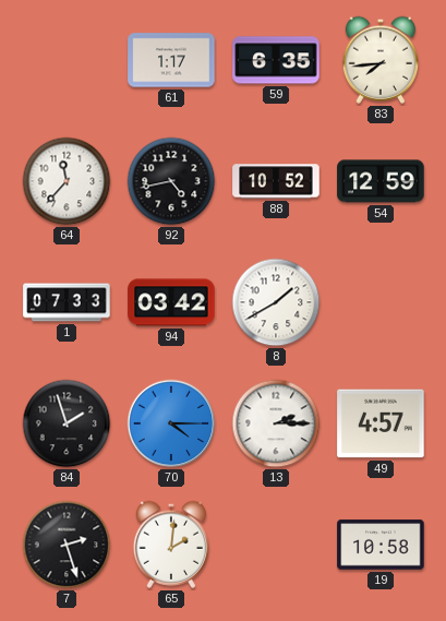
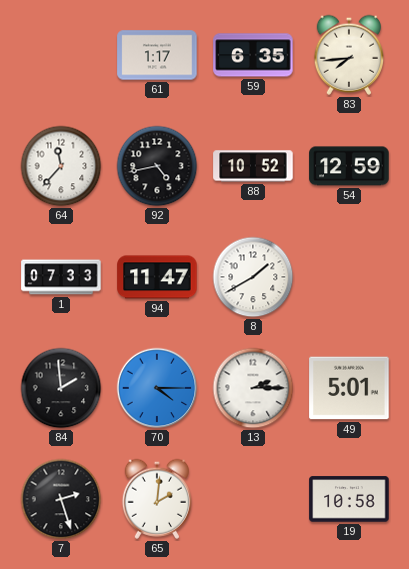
94: 03:42 -> 11:47
84: 1:57 -> 1:59
49: 4:57 -> 5:01
